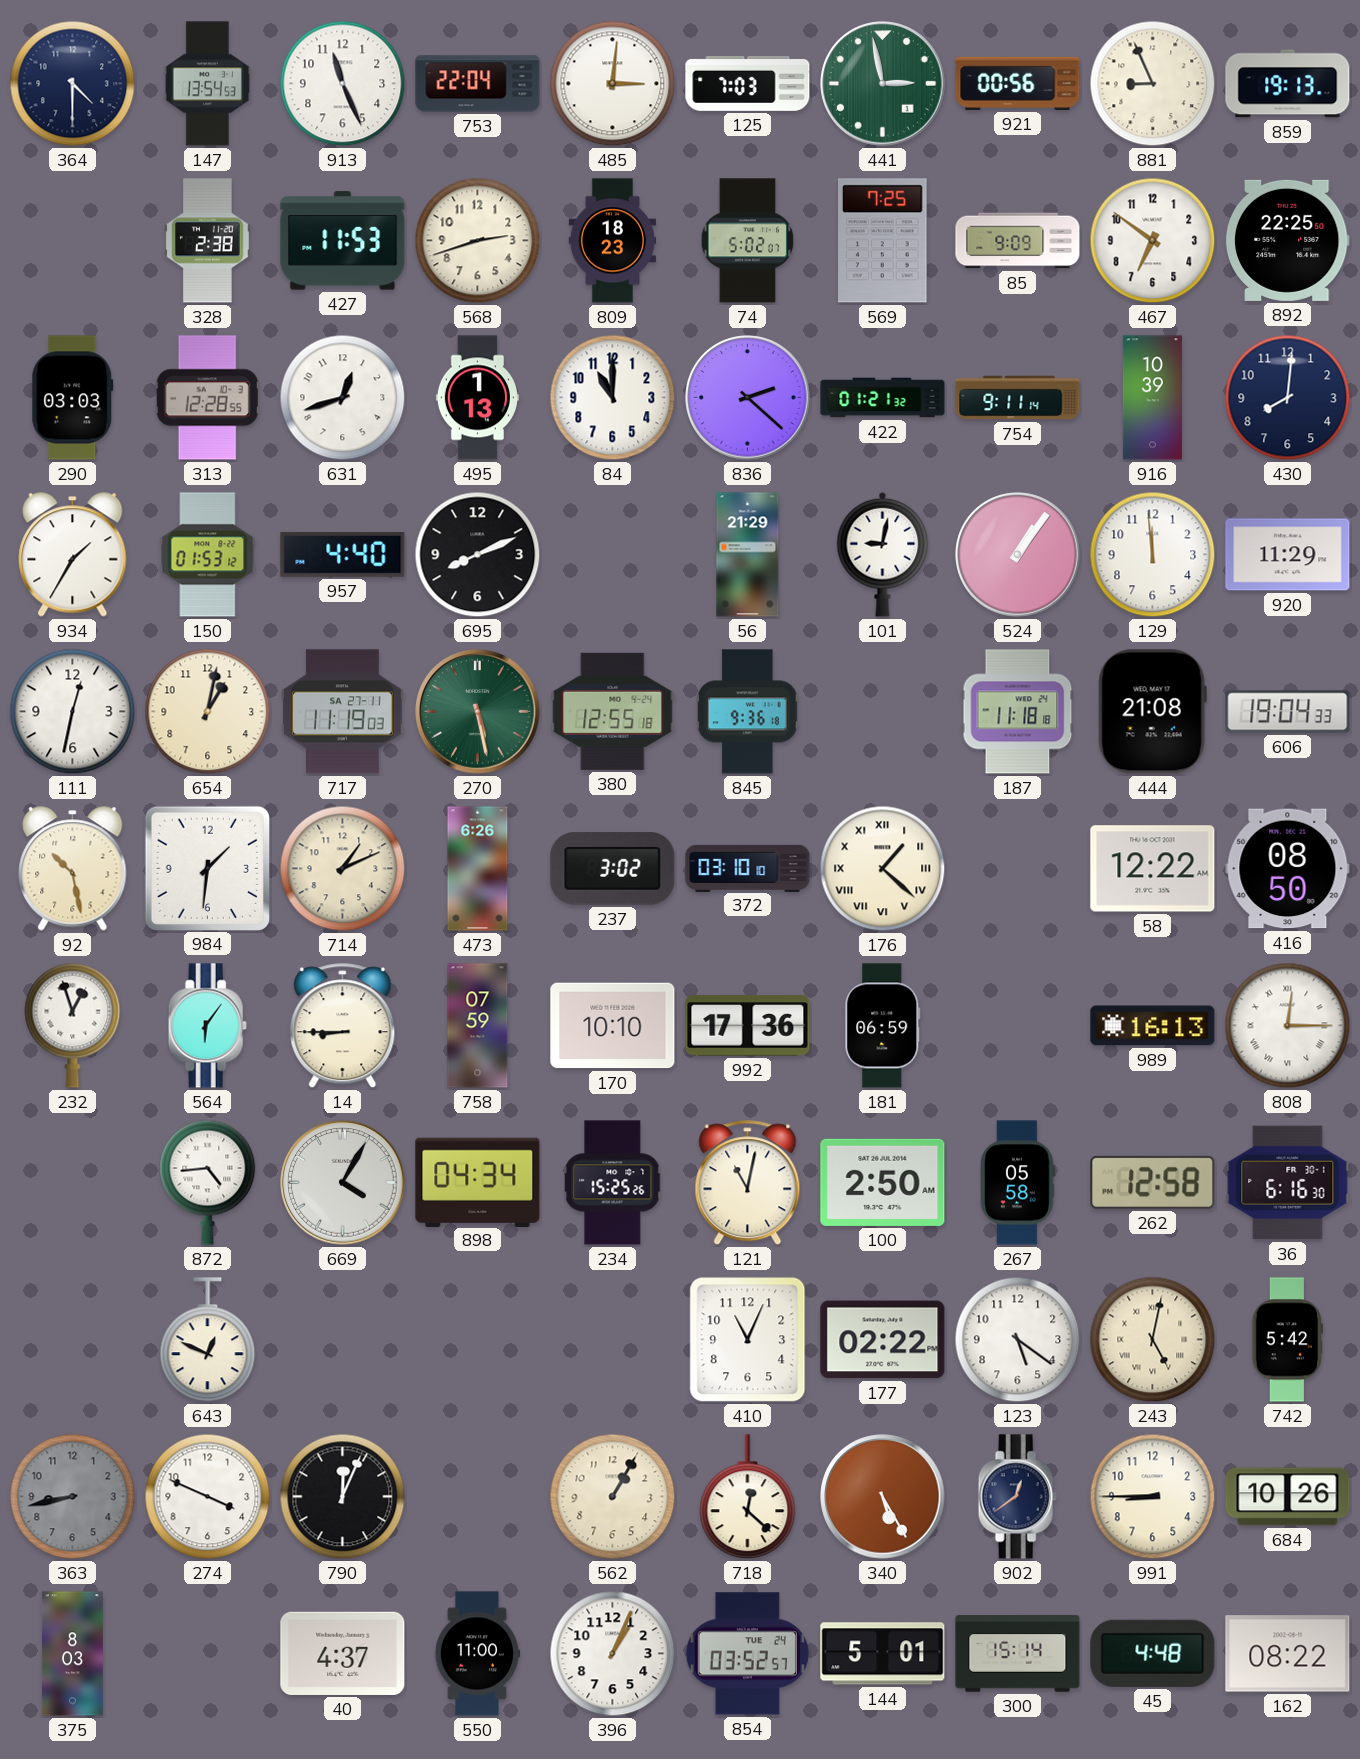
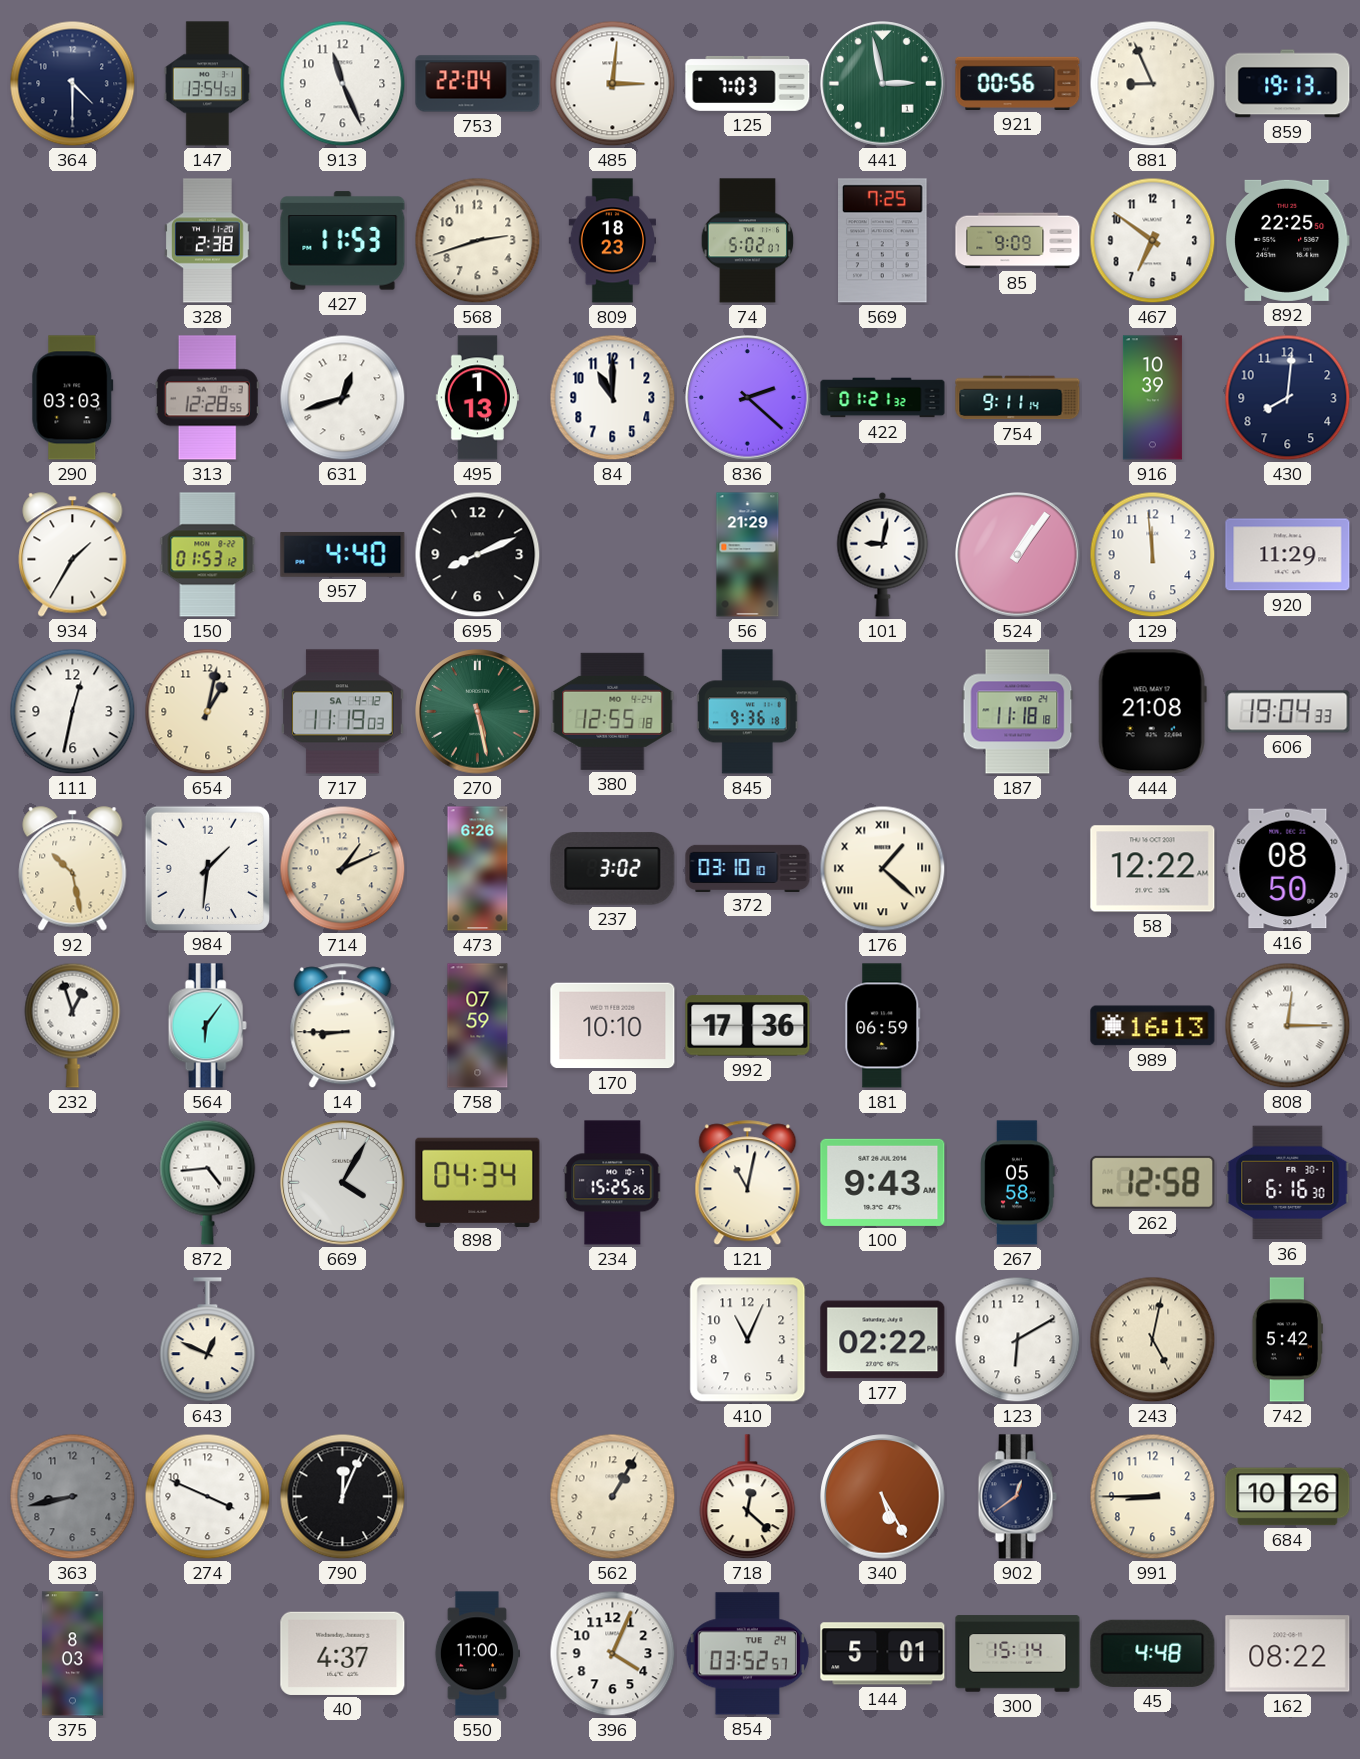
717 date: SA 27-11 -> SA 4-12
100: 2:50 -> 9:43
123: 5:21 -> 6:10
396: 1:04 -> 4:04
